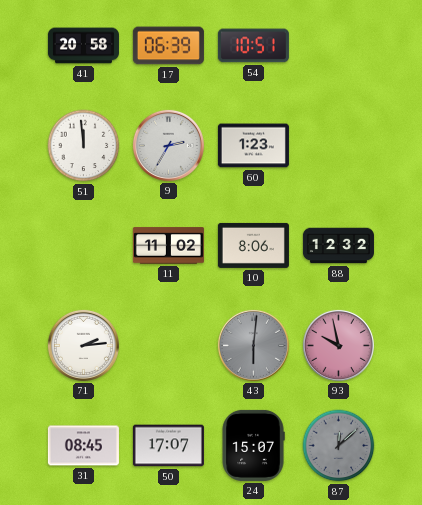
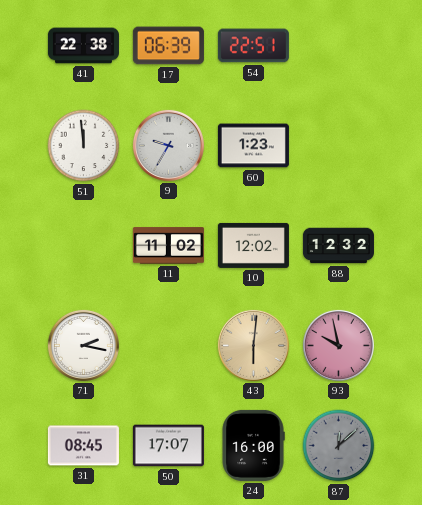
41: 20:58 -> 22:38
54: 10:51 -> 22:51
9: 2:35 -> 9:35
10: 8:06 -> 12:02
71: 2:14 -> 2:17
43 dial: grey -> champagne
24: 15:07 -> 16:00
